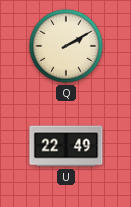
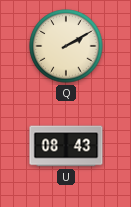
U: 22:49 -> 08:43
